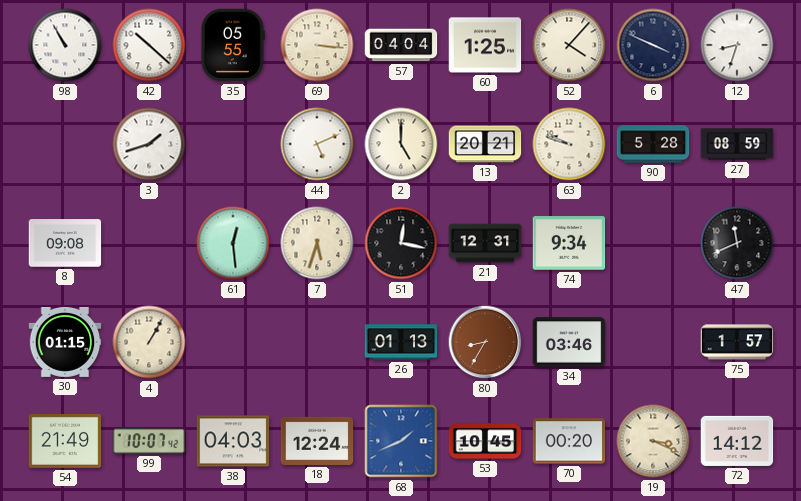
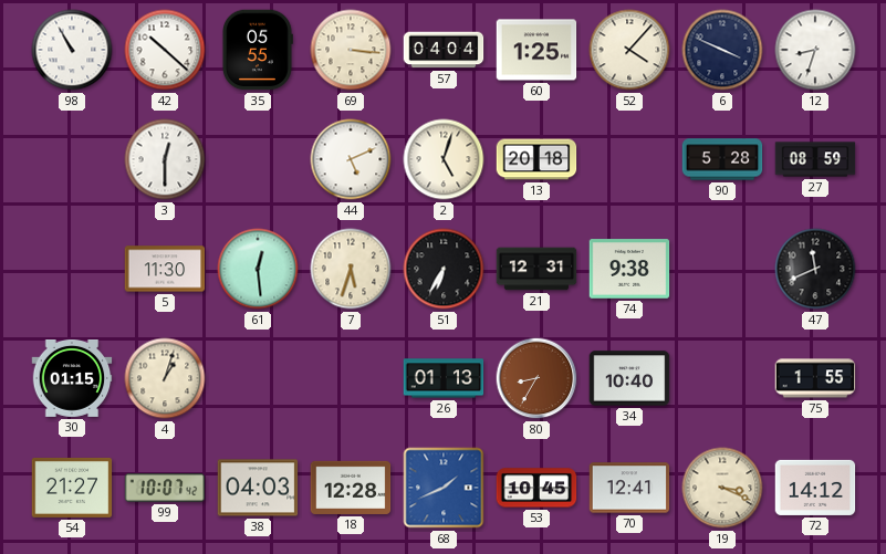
3: 1:42 -> 12:30
2: 5:00 -> 5:03
13: 20:21 -> 20:18
63: 9:48 -> none
8: 09:08 -> none
5: none -> 11:30
51: 12:17 -> 6:35
74: 9:34 -> 9:38
4: 1:05 -> 1:03
34: 03:46 -> 10:40
75: 1:57 -> 1:55
54: 21:49 -> 21:27
18: 12:24 -> 12:28
70: 00:20 -> 12:41
